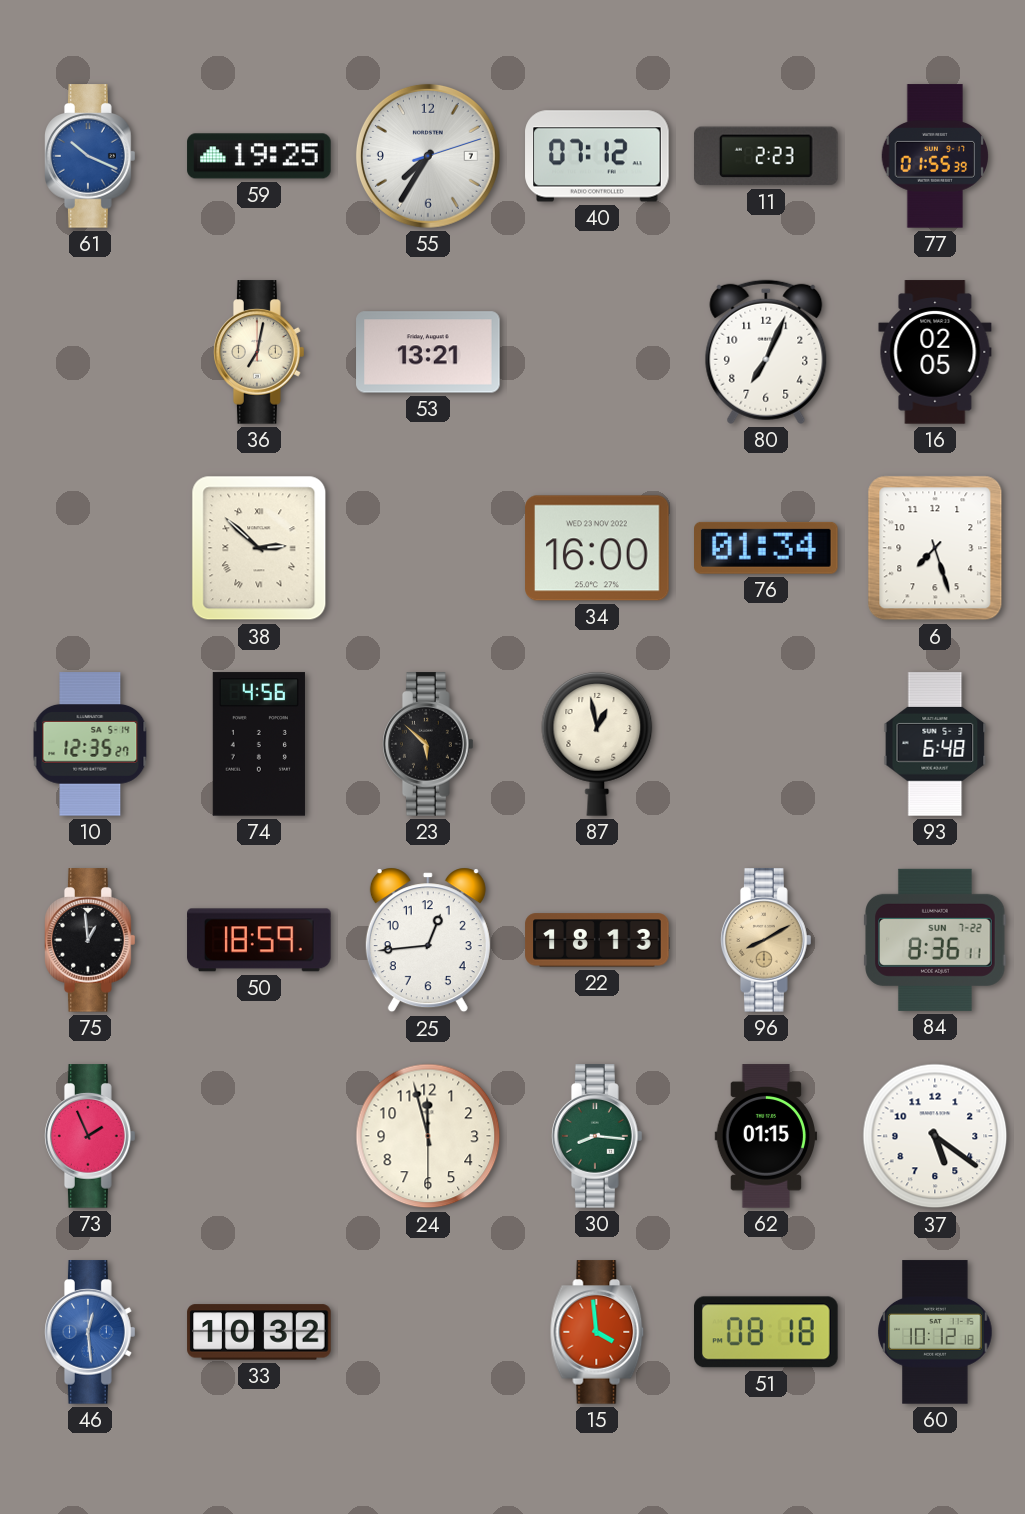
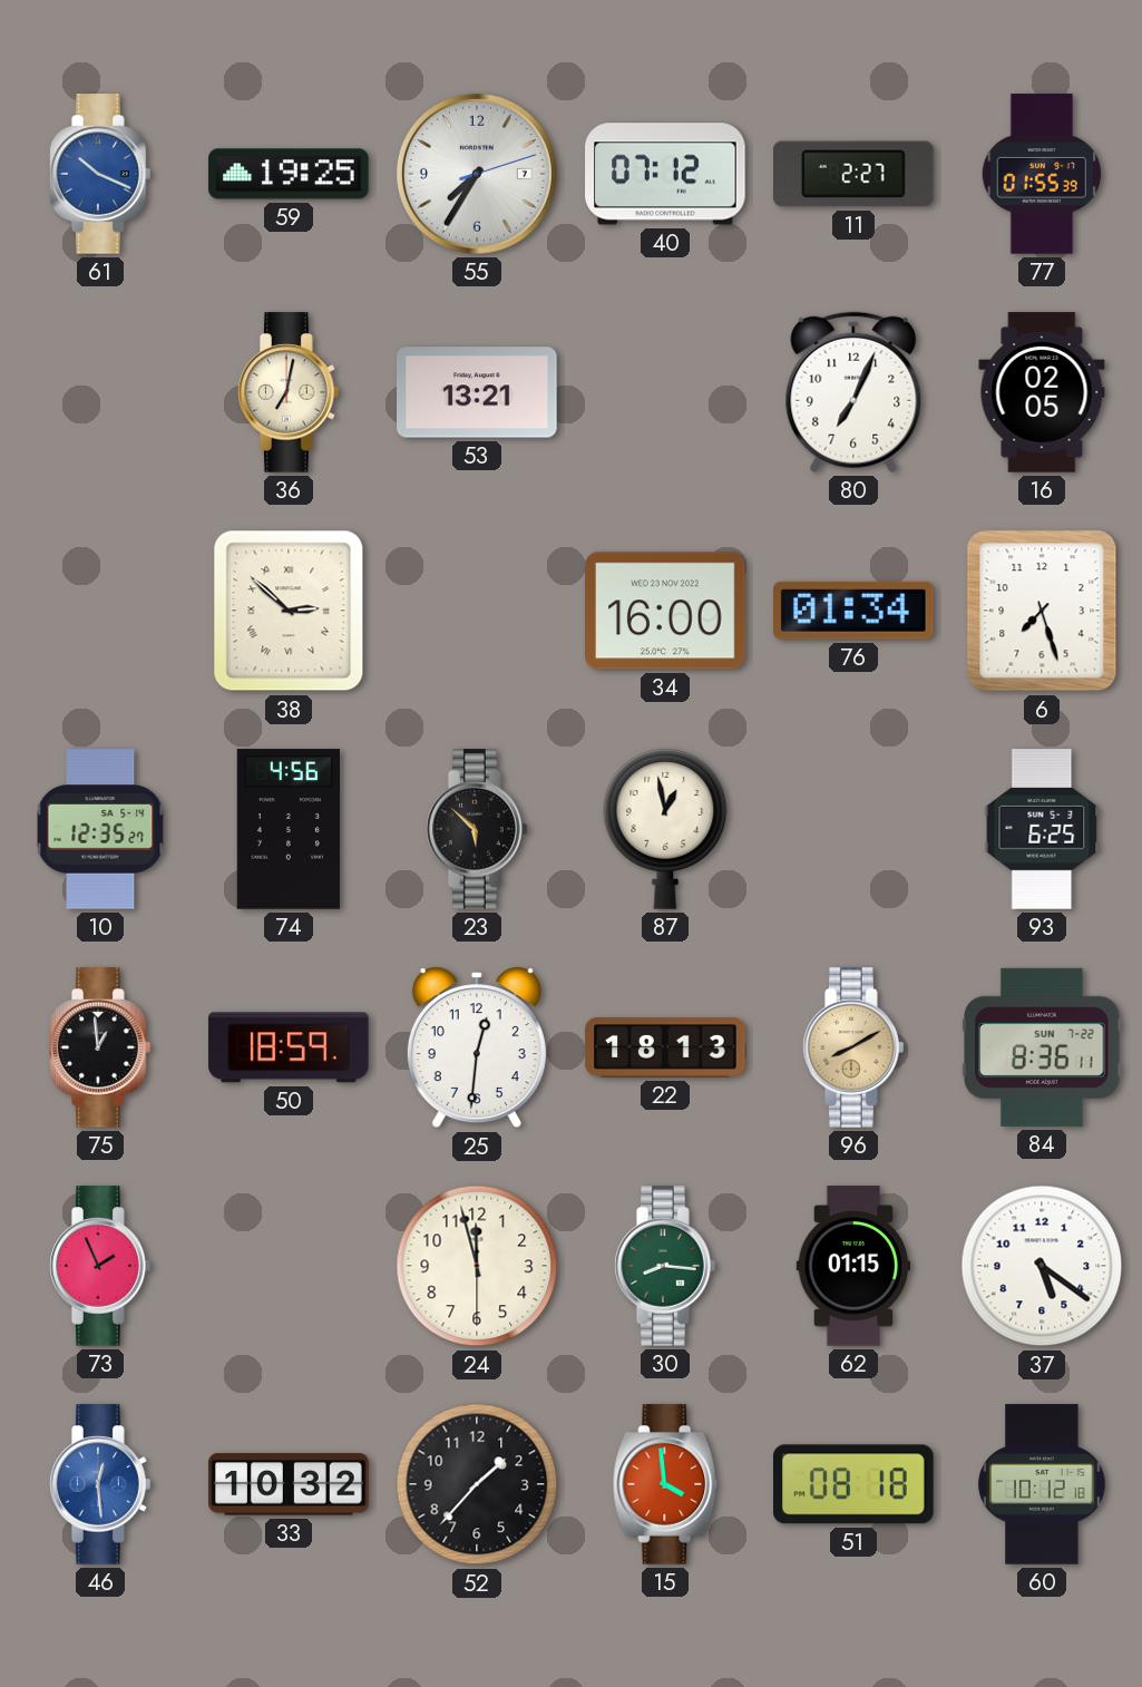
11: 2:23 -> 2:27
93: 6:48 -> 6:25
25: 12:44 -> 12:31
52: none -> 1:37
